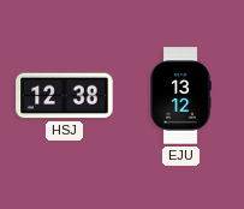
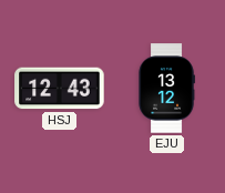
HSJ: 12:38 -> 12:43
